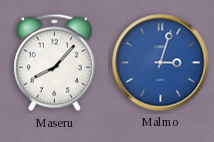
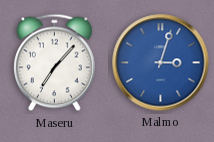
Maseru: 8:07 -> 7:07
